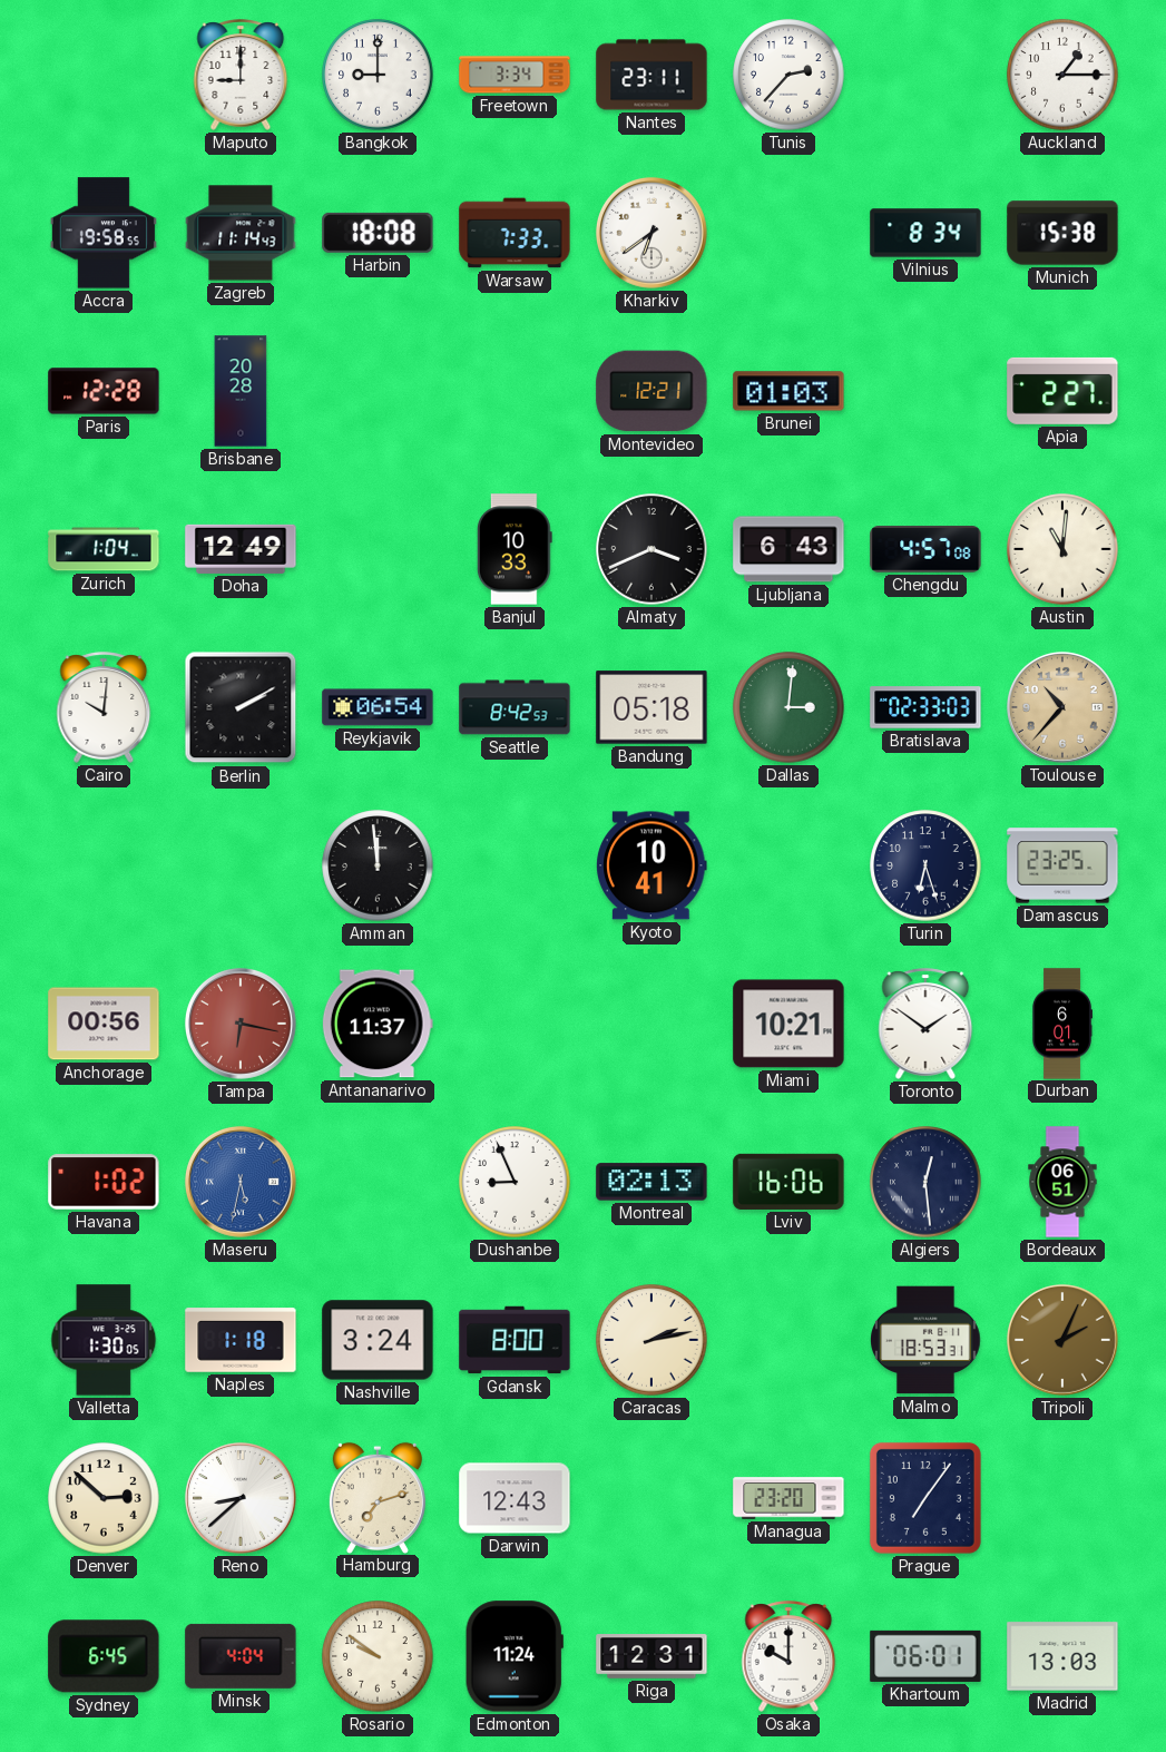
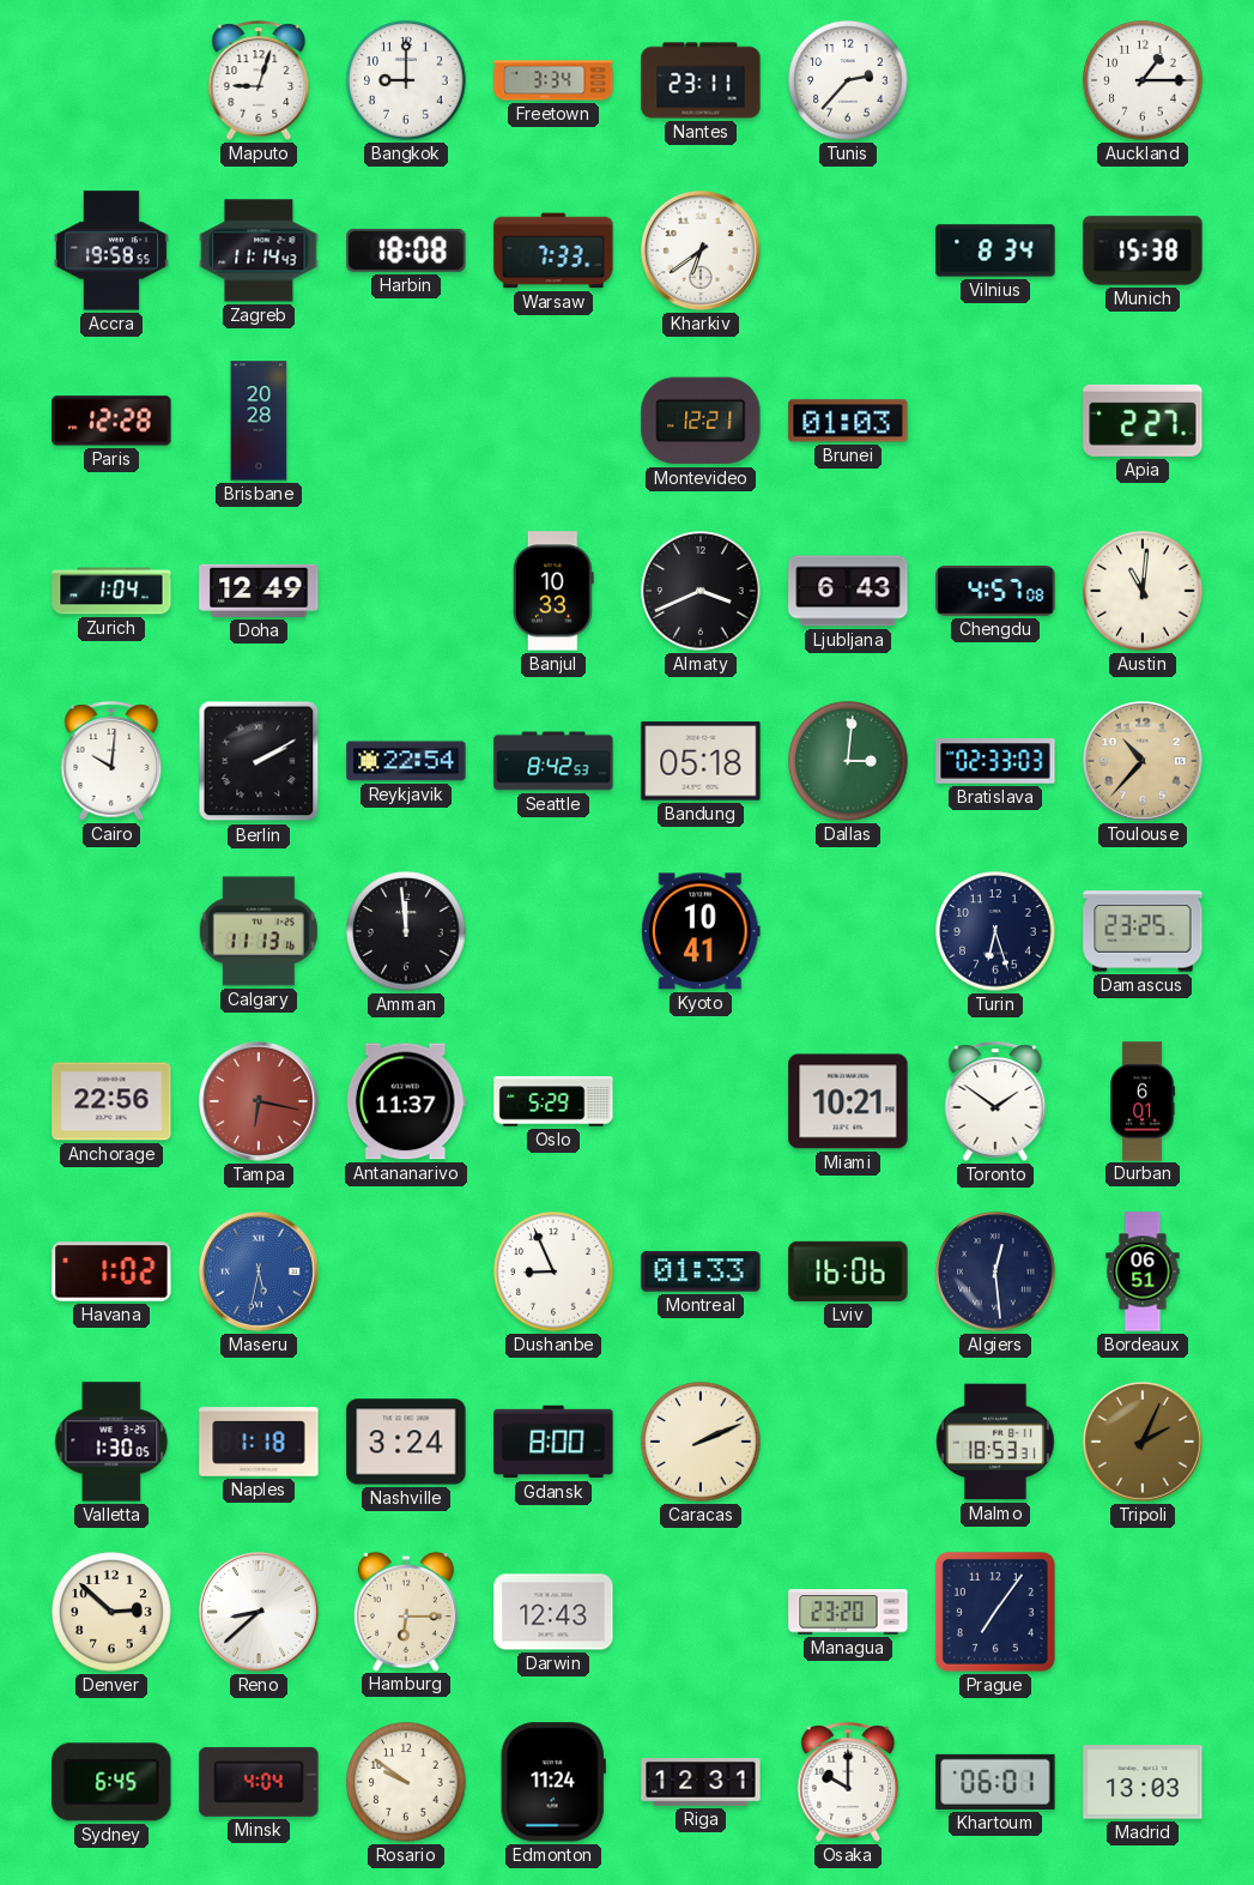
Maputo: 9:00 -> 9:03
Reykjavik: 06:54 -> 22:54
Calgary: none -> 11:13
Anchorage: 00:56 -> 22:56
Oslo: none -> 5:29
Montreal: 02:13 -> 01:33
Caracas: 2:13 -> 2:11
Hamburg: 7:12 -> 6:15
